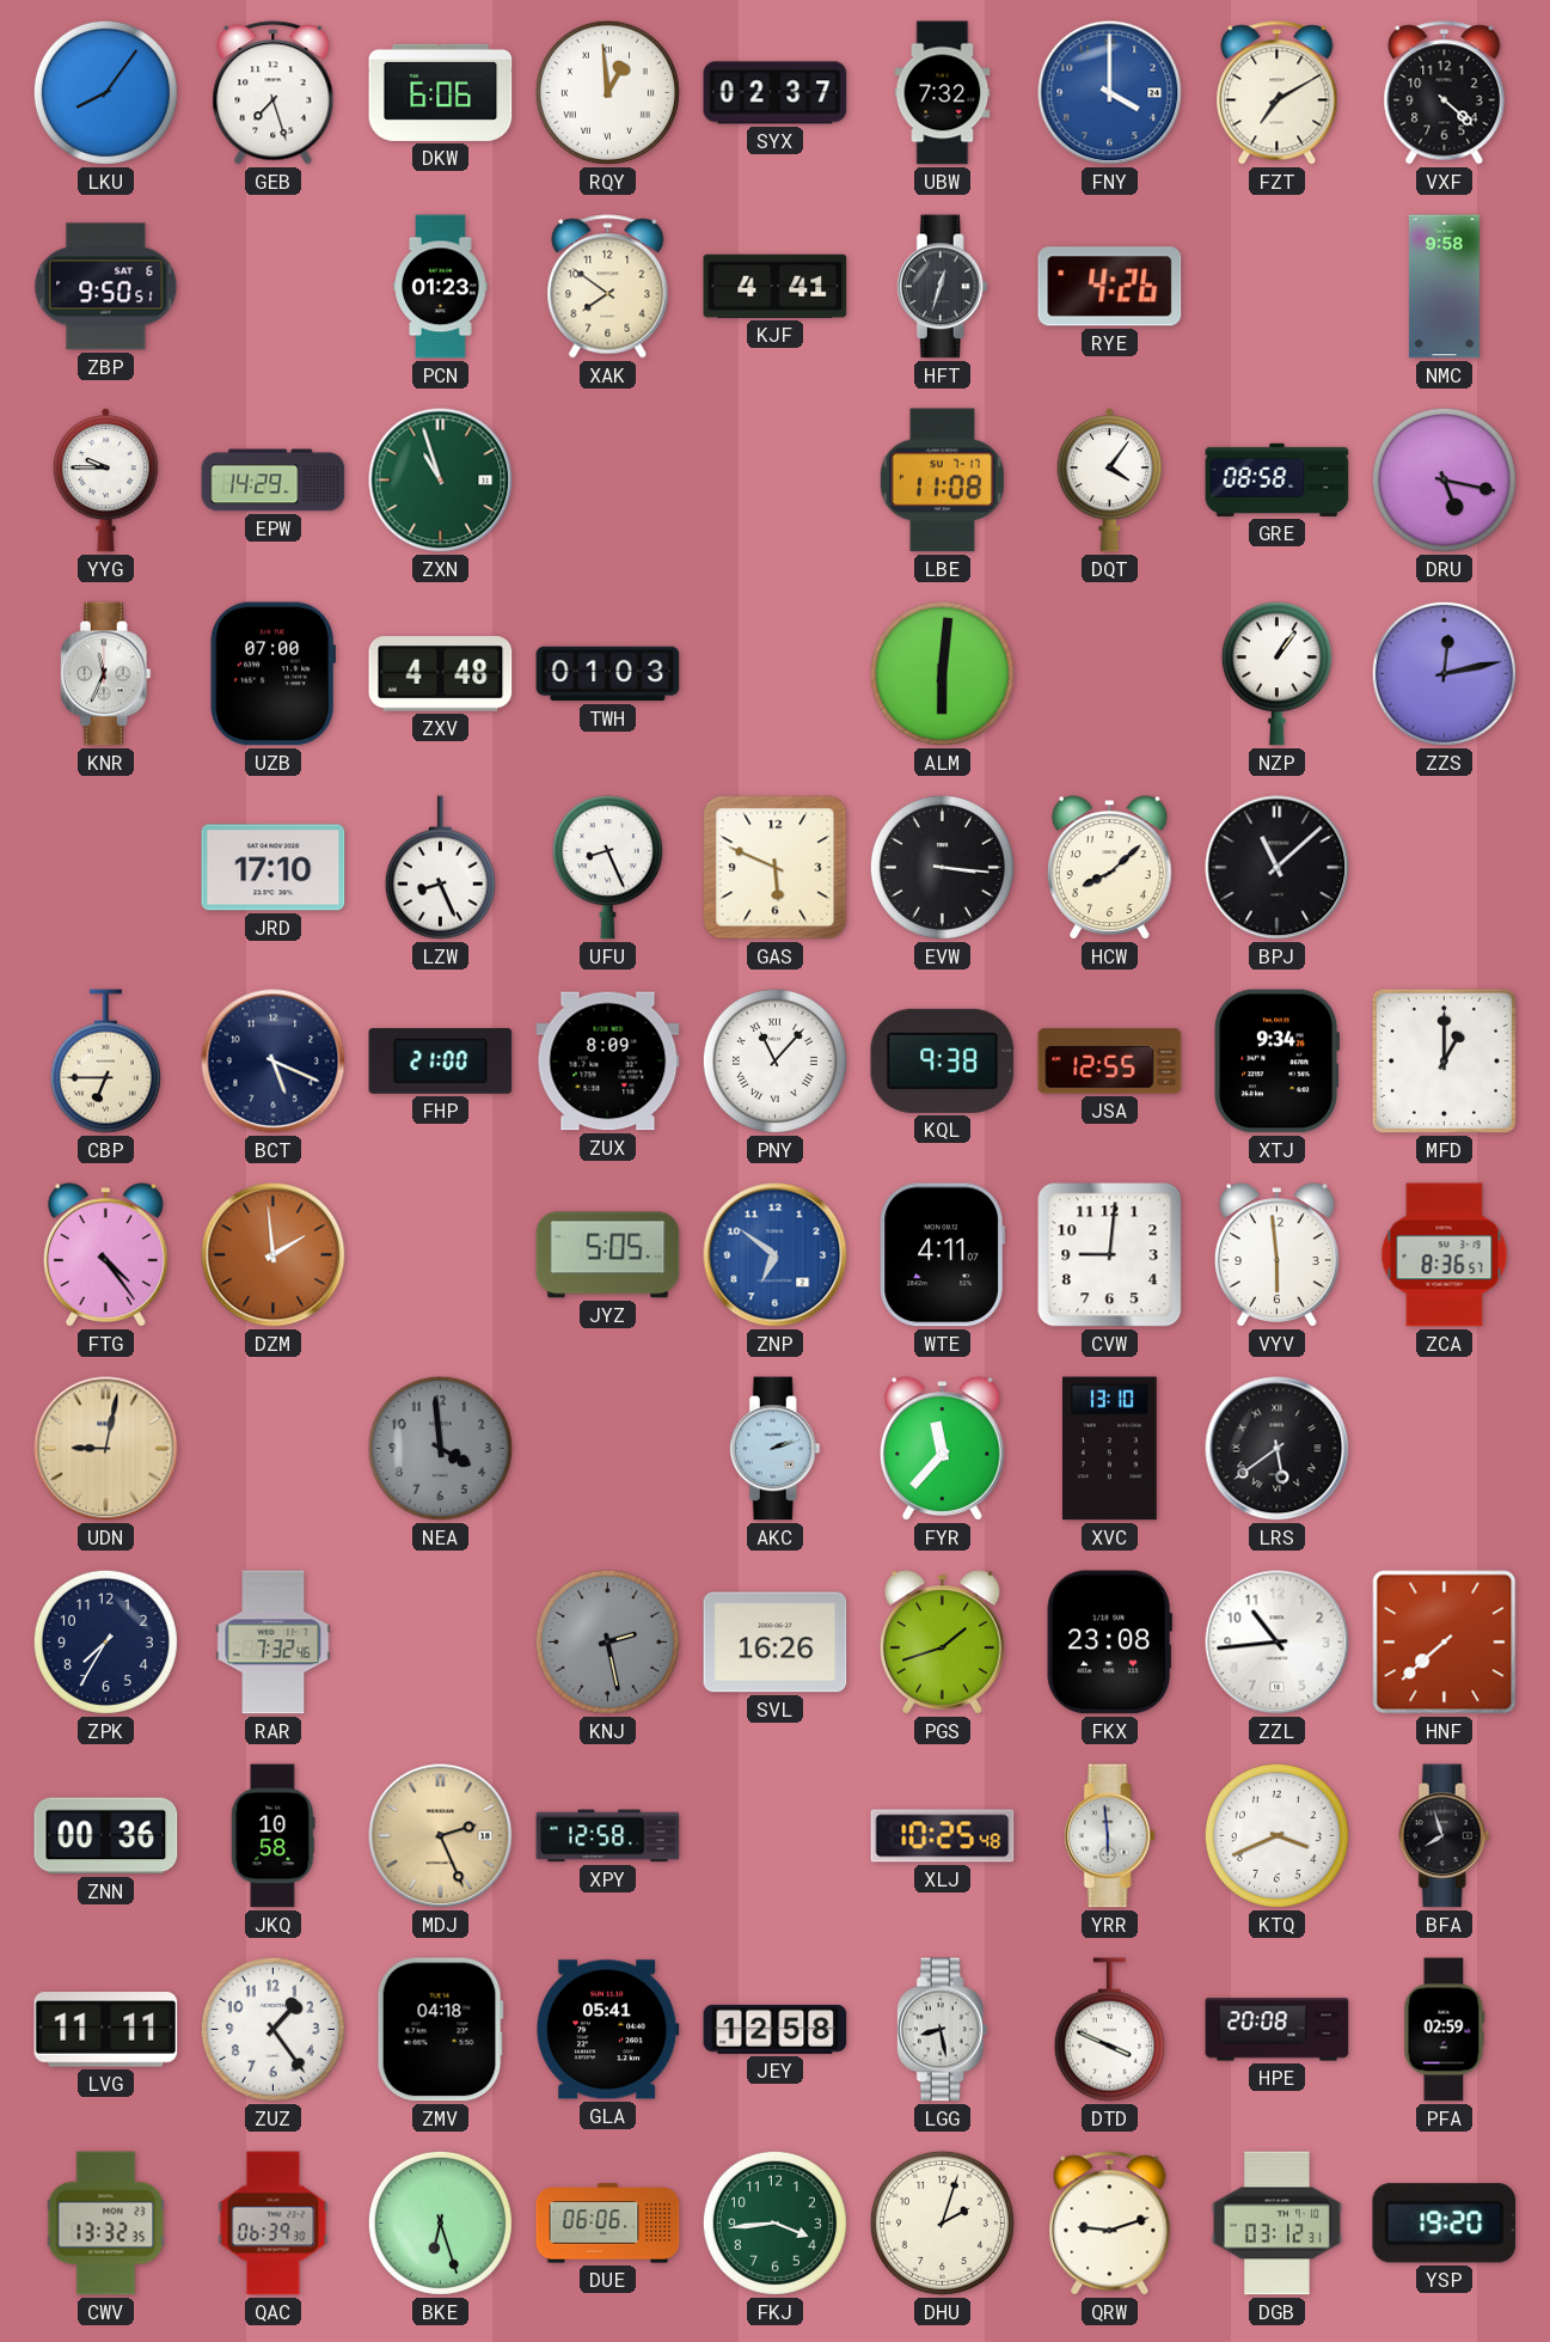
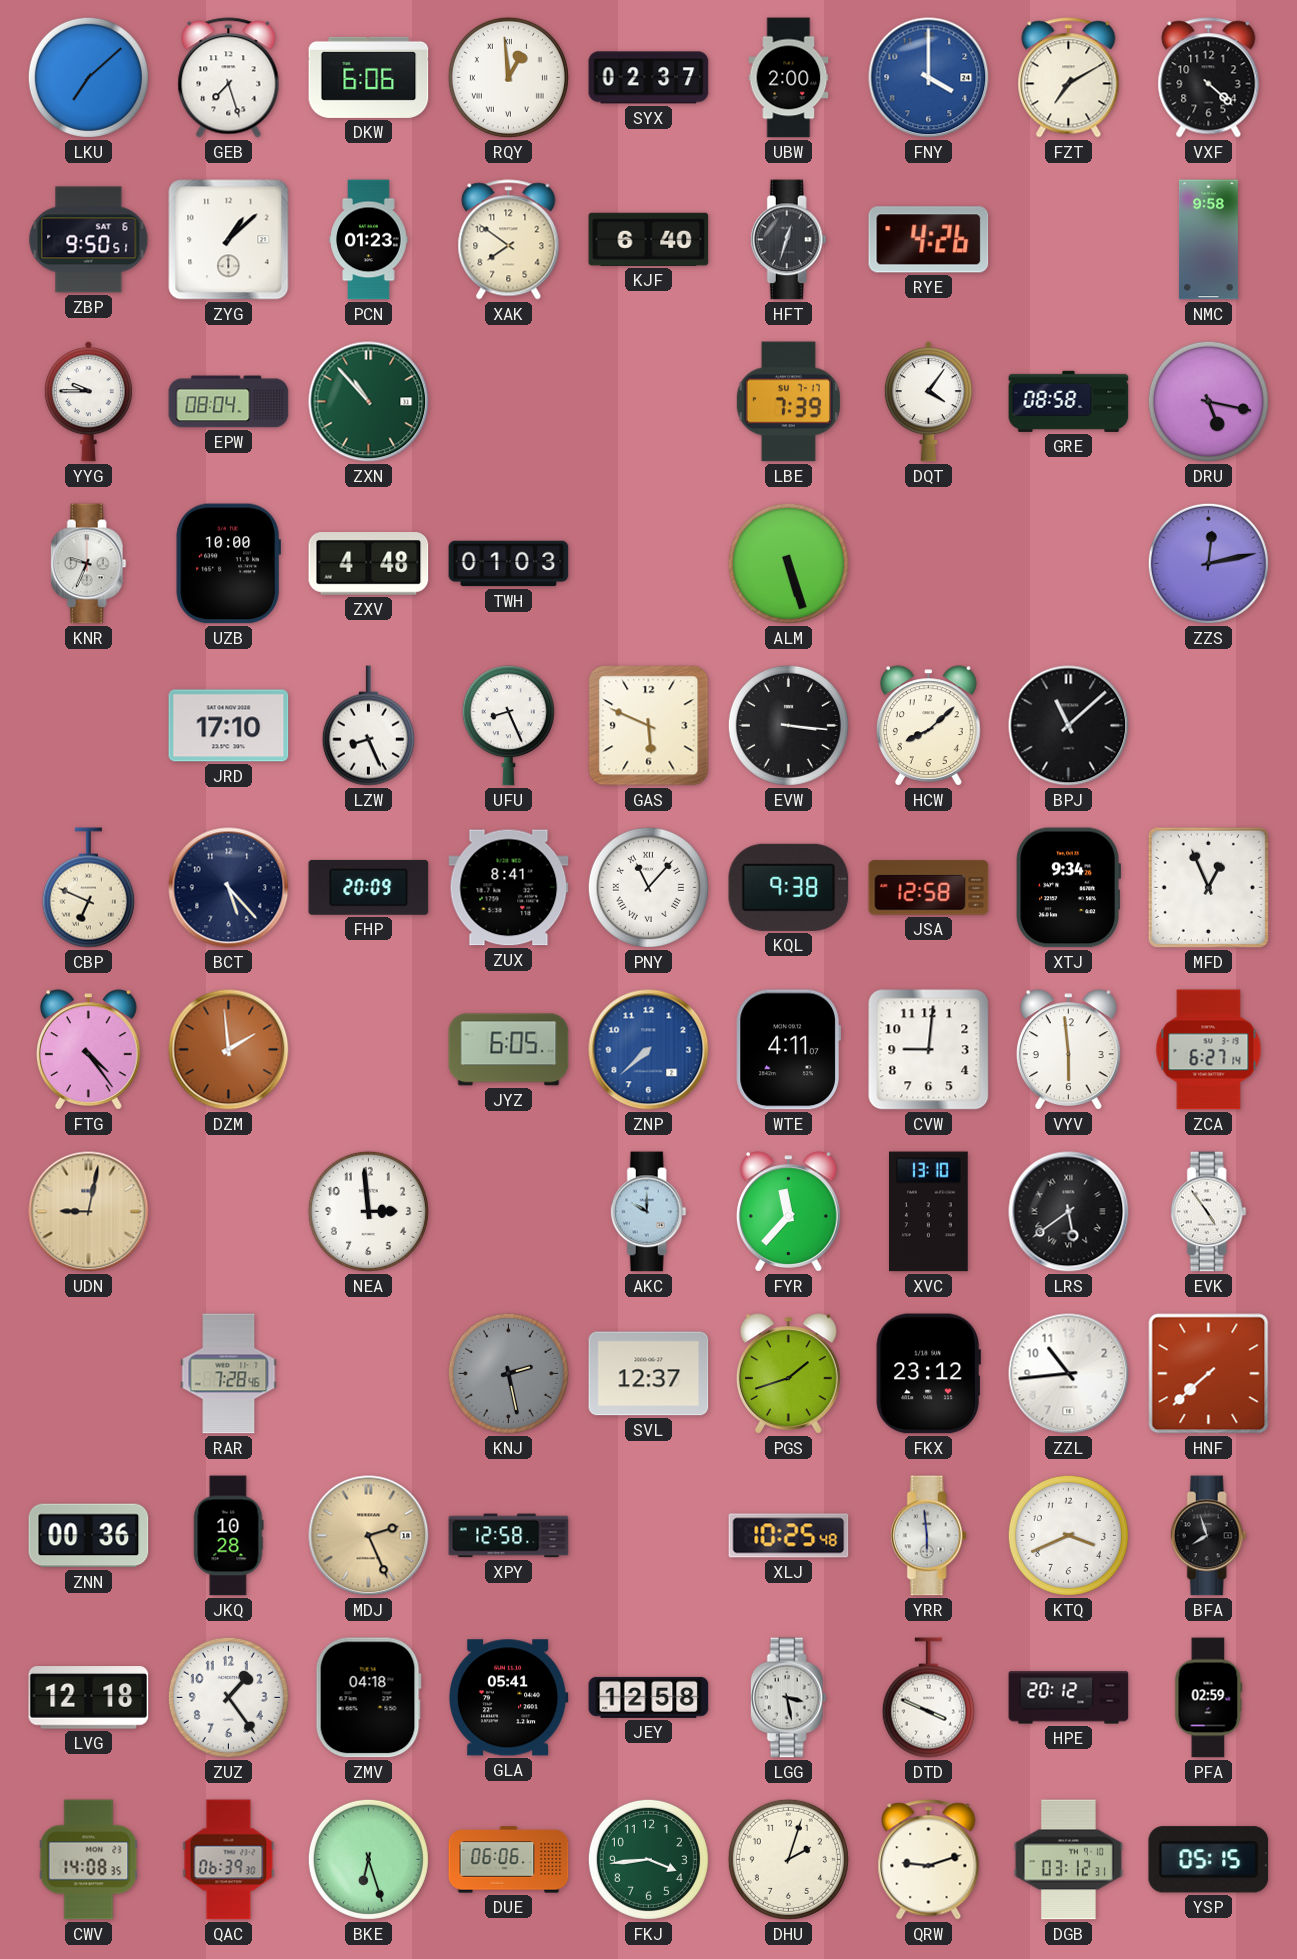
LKU: 8:06 -> 7:08
UBW: 7:32 -> 2:00
ZYG: none -> 1:08
KJF: 4:41 -> 6:40
EPW: 14:29 -> 08:04
ZXN: 10:57 -> 10:53
LBE: 11:08 -> 7:39
KNR: 11:34 -> 9:34
UZB: 07:00 -> 10:00
ALM: 6:01 -> 5:27
NZP: 1:06 -> none
CBP: 6:45 -> 6:49
BCT: 5:19 -> 5:23
FHP: 21:00 -> 20:09
ZUX: 8:09 -> 8:41
JSA: 12:55 -> 12:58
MFD: 1:00 -> 12:56
JYZ: 5:05 -> 6:05
ZNP: 6:51 -> 7:38
ZCA: 8:36 -> 6:27
NEA: 3:59 -> 2:59
NEA dial: grey -> white
AKC: 2:12 -> 10:00
EVK: none -> 4:54
ZPK: 7:35 -> none
RAR: 7:32 -> 7:28
SVL: 16:26 -> 12:37
FKX: 23:08 -> 23:12
JKQ: 10:58 -> 10:28
LVG: 11:11 -> 12:18
LGG: 8:28 -> 3:28
HPE: 20:08 -> 20:12
CWV: 13:32 -> 14:08
YSP: 19:20 -> 05:15
